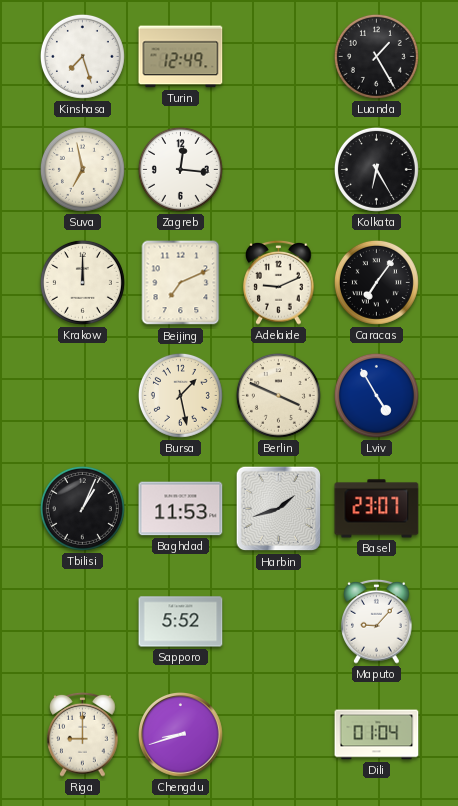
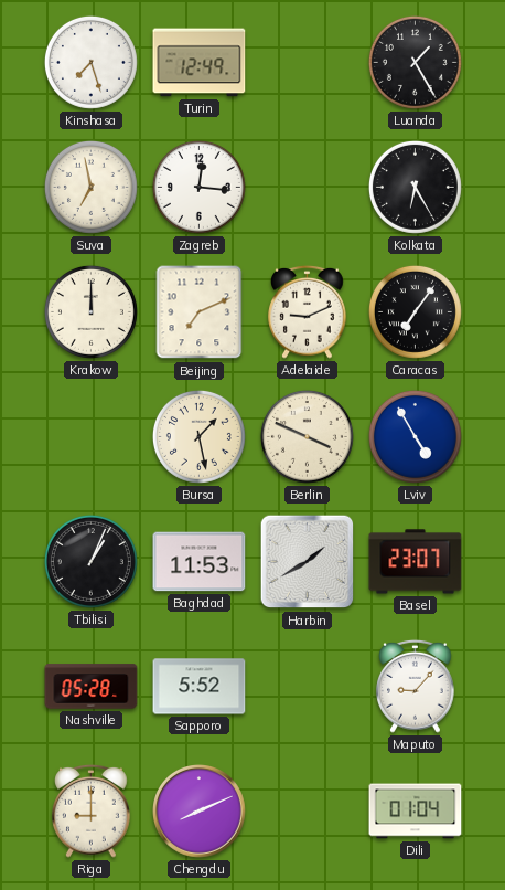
Harbin: 1:42 -> 1:40
Nashville: none -> 05:28
Chengdu: 8:42 -> 8:11
